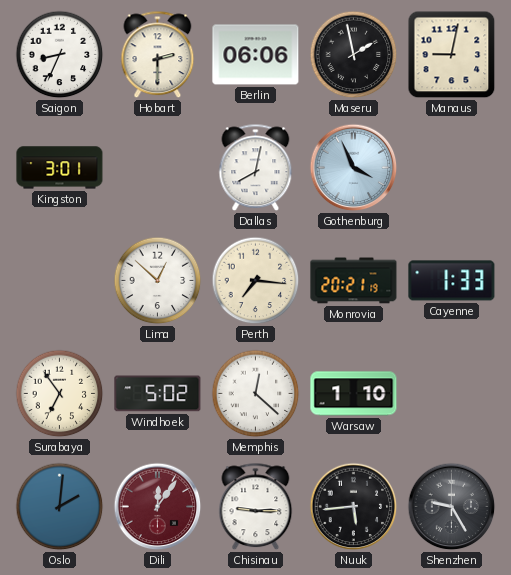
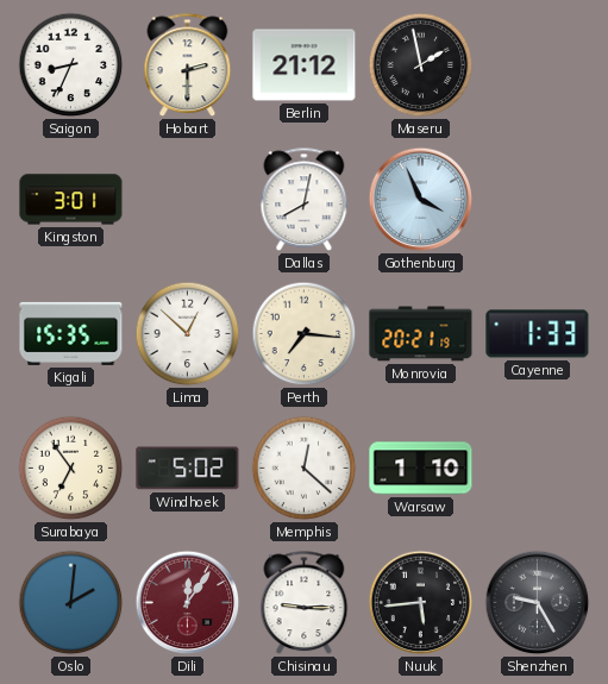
Berlin: 06:06 -> 21:12
Manaus: 9:02 -> none
Kigali: none -> 15:35
